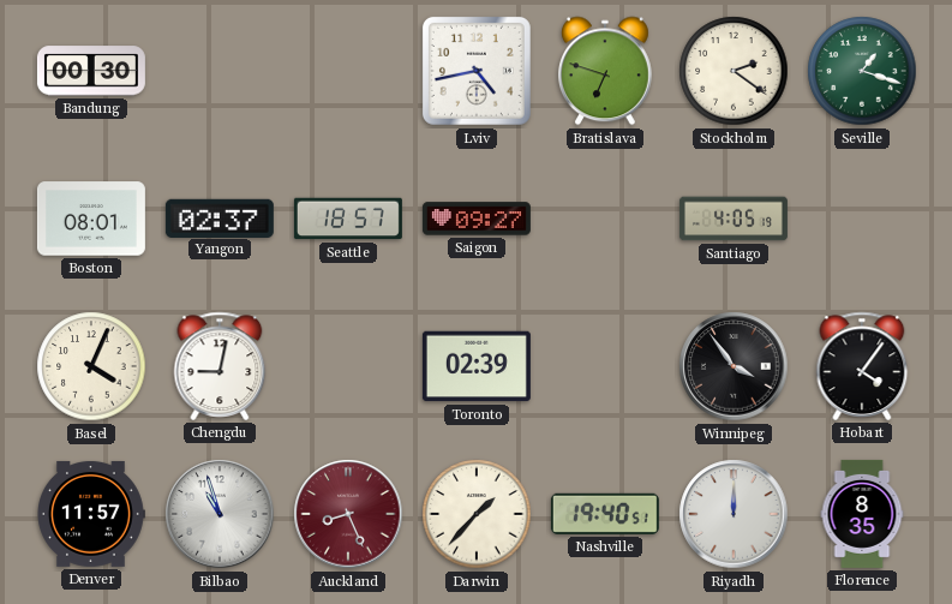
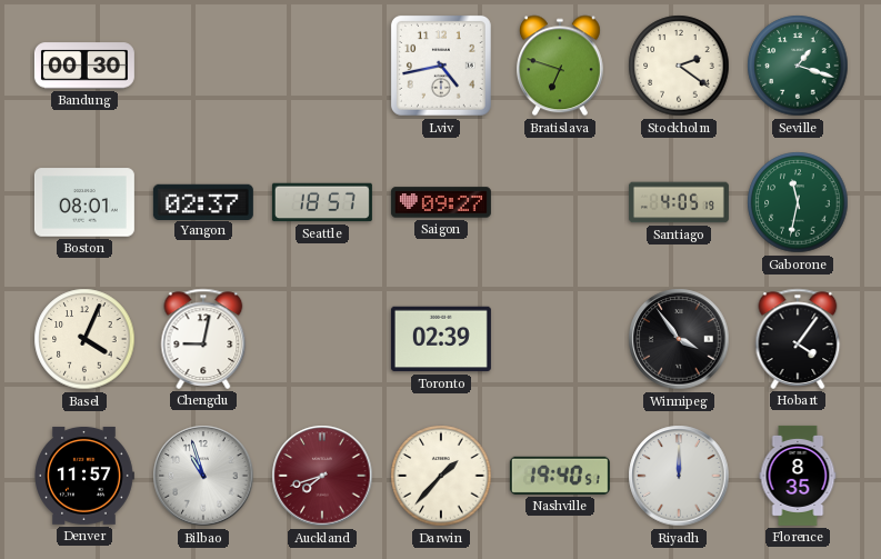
Gaborone: none -> 11:32
Auckland: 8:26 -> 7:42
